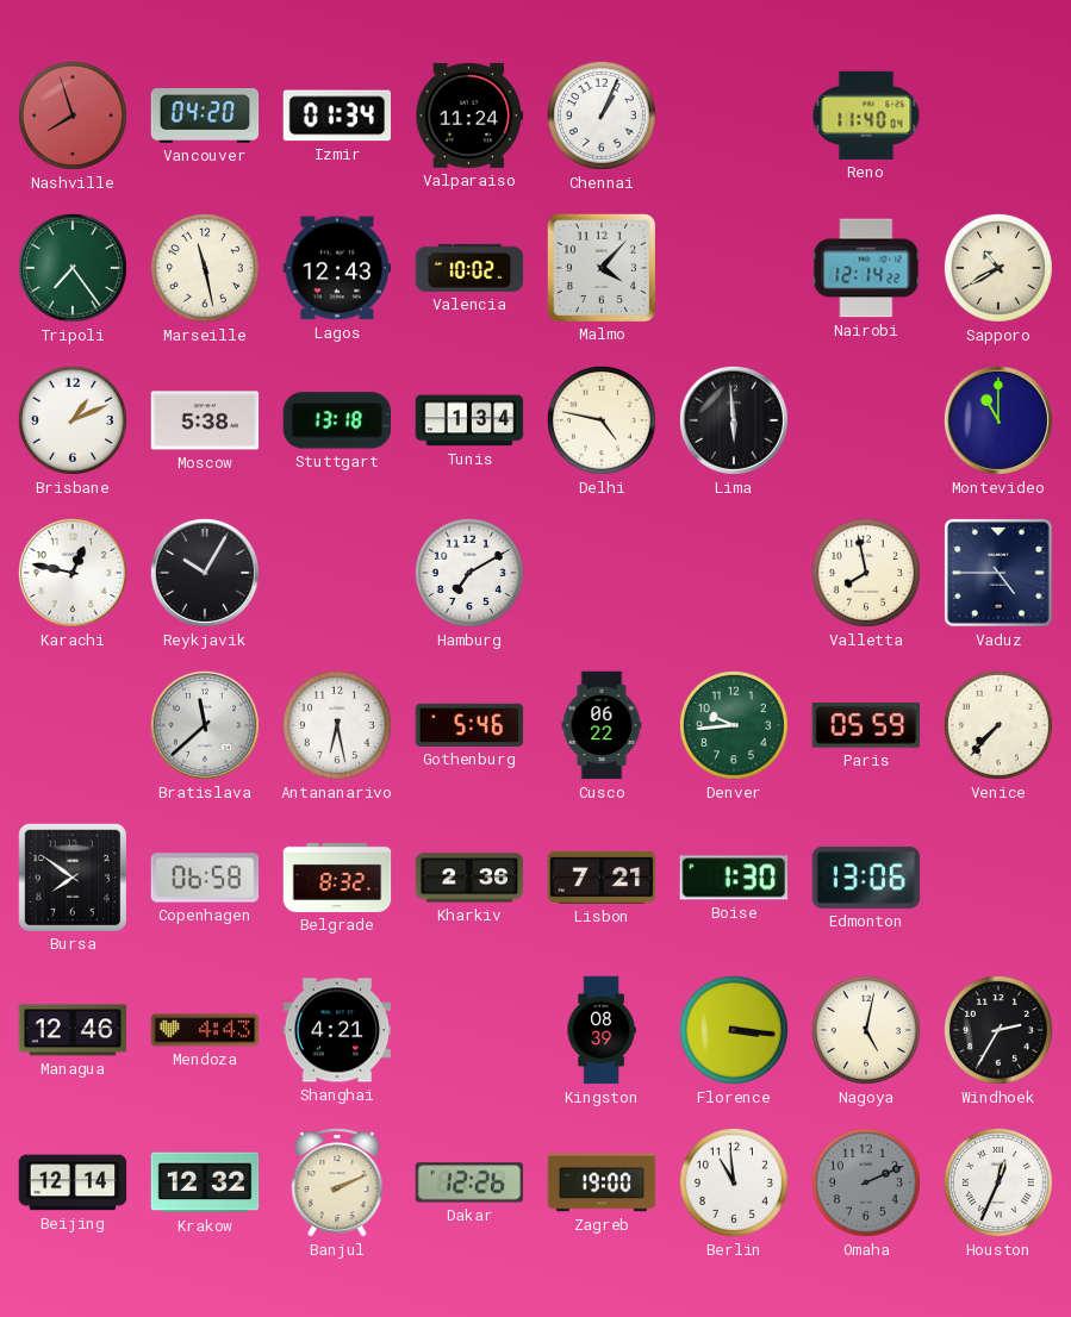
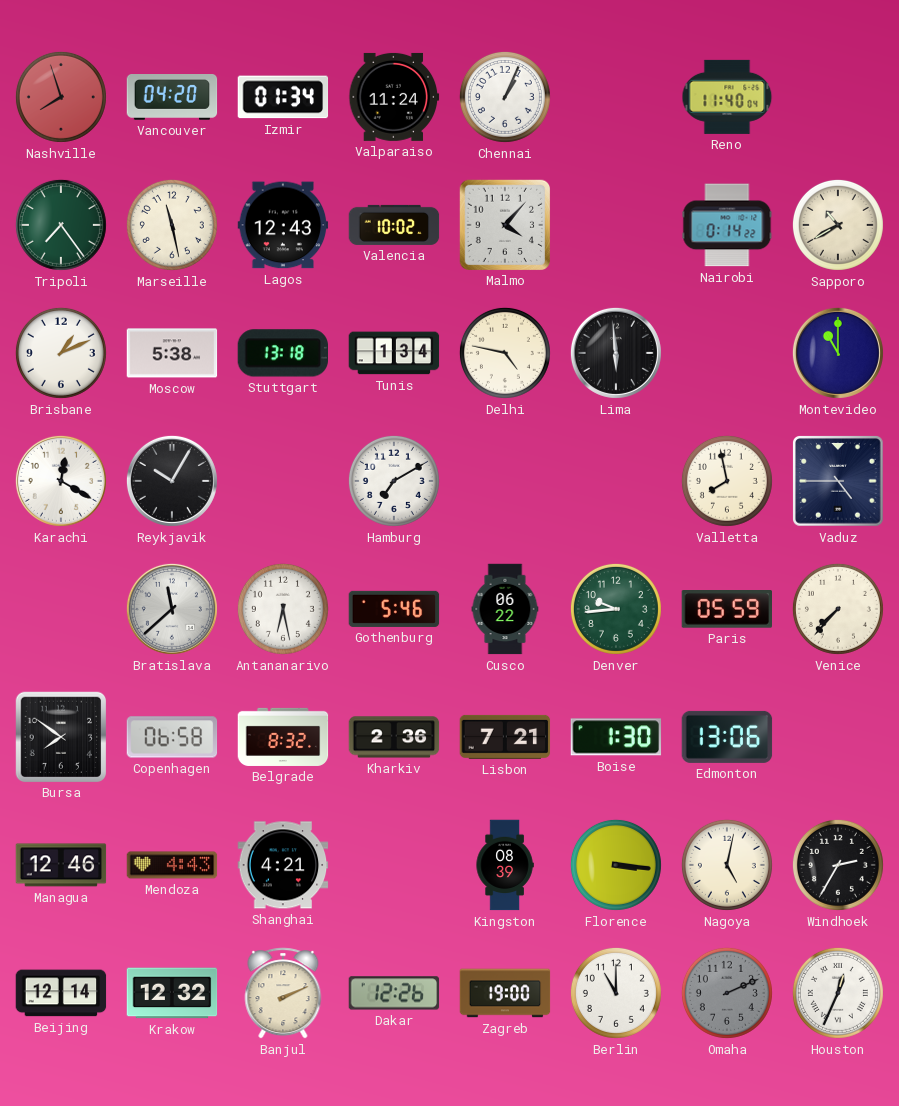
Nairobi: 12:14 -> 0:14
Karachi: 12:47 -> 12:20
Berlin: 10:59 -> 11:00
